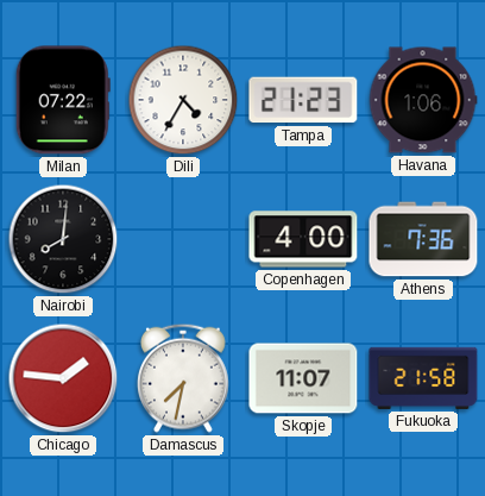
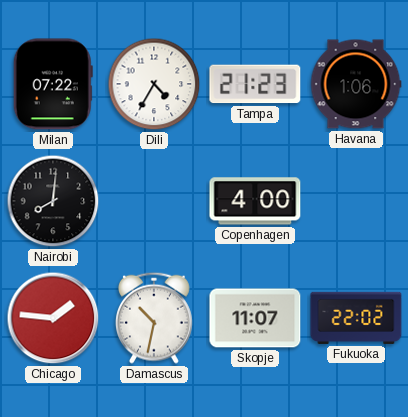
Athens: 7:36 -> none
Damascus: 7:32 -> 10:32
Fukuoka: 21:58 -> 22:02
